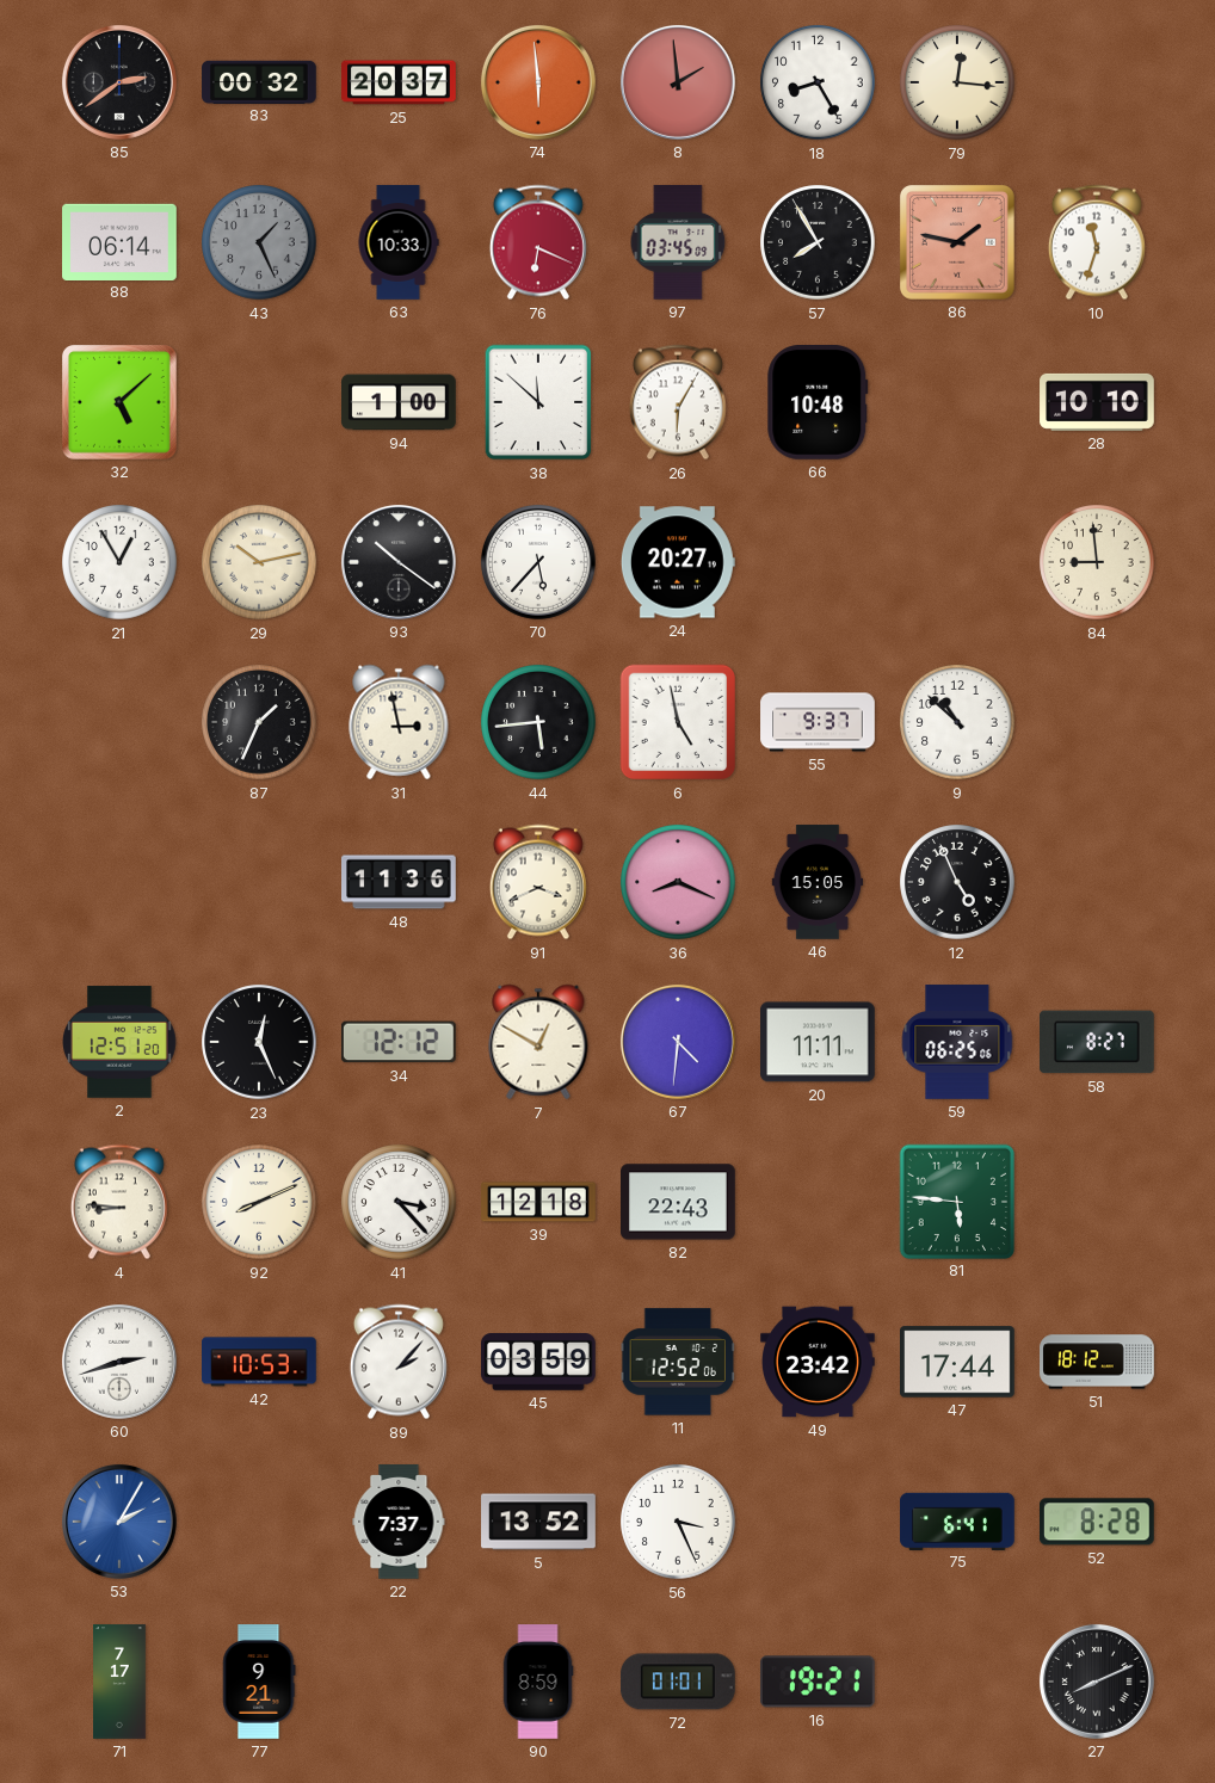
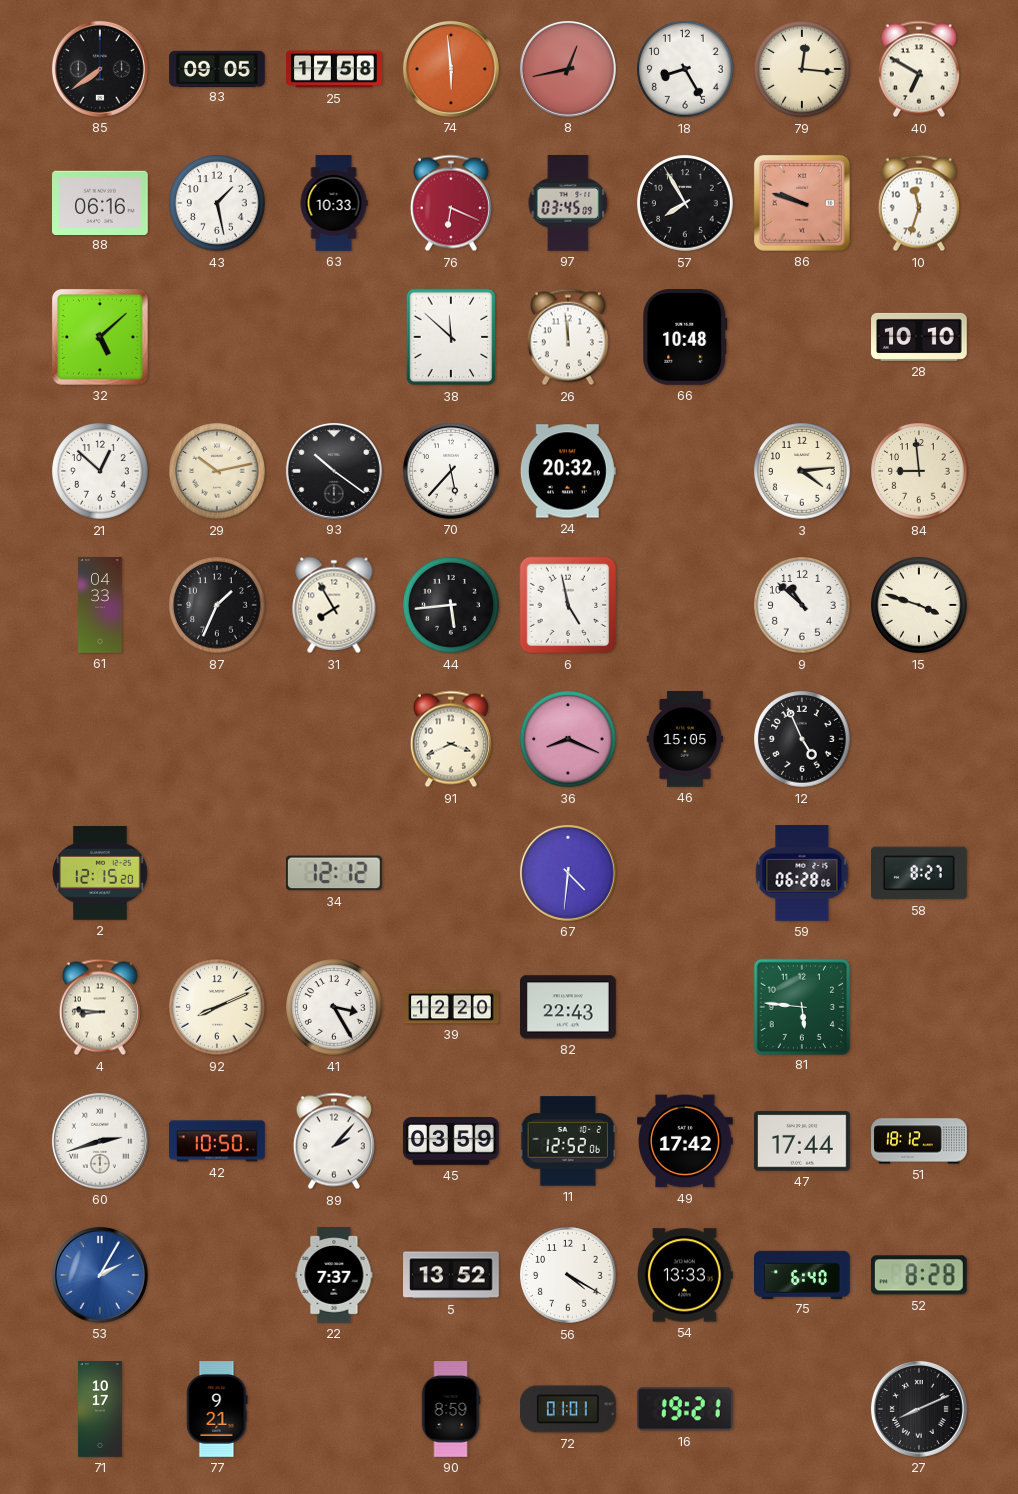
85: 2:39 -> 7:39
83: 00:32 -> 09:05
25: 20:37 -> 17:58
8: 1:59 -> 12:43
40: none -> 6:50
88: 06:14 -> 06:16
43: 1:26 -> 1:28
43 dial: grey -> white
86: 1:47 -> 9:48
94: 1:00 -> none
26: 6:05 -> 11:59
21: 12:55 -> 12:52
24: 20:27 -> 20:32
3: none -> 4:14
61: none -> 04:33
31: 2:58 -> 7:55
55: 9:37 -> none
15: none -> 3:48
48: 11:36 -> none
2: 12:51 -> 12:15
23: 12:26 -> none
7: 12:50 -> none
20: 11:11 -> none
59: 06:25 -> 06:28
41: 3:23 -> 3:25
39: 12:18 -> 12:20
42: 10:53 -> 10:50
49: 23:42 -> 17:42
56: 3:26 -> 4:20
54: none -> 13:33
75: 6:41 -> 6:40
71: 7:17 -> 10:17
